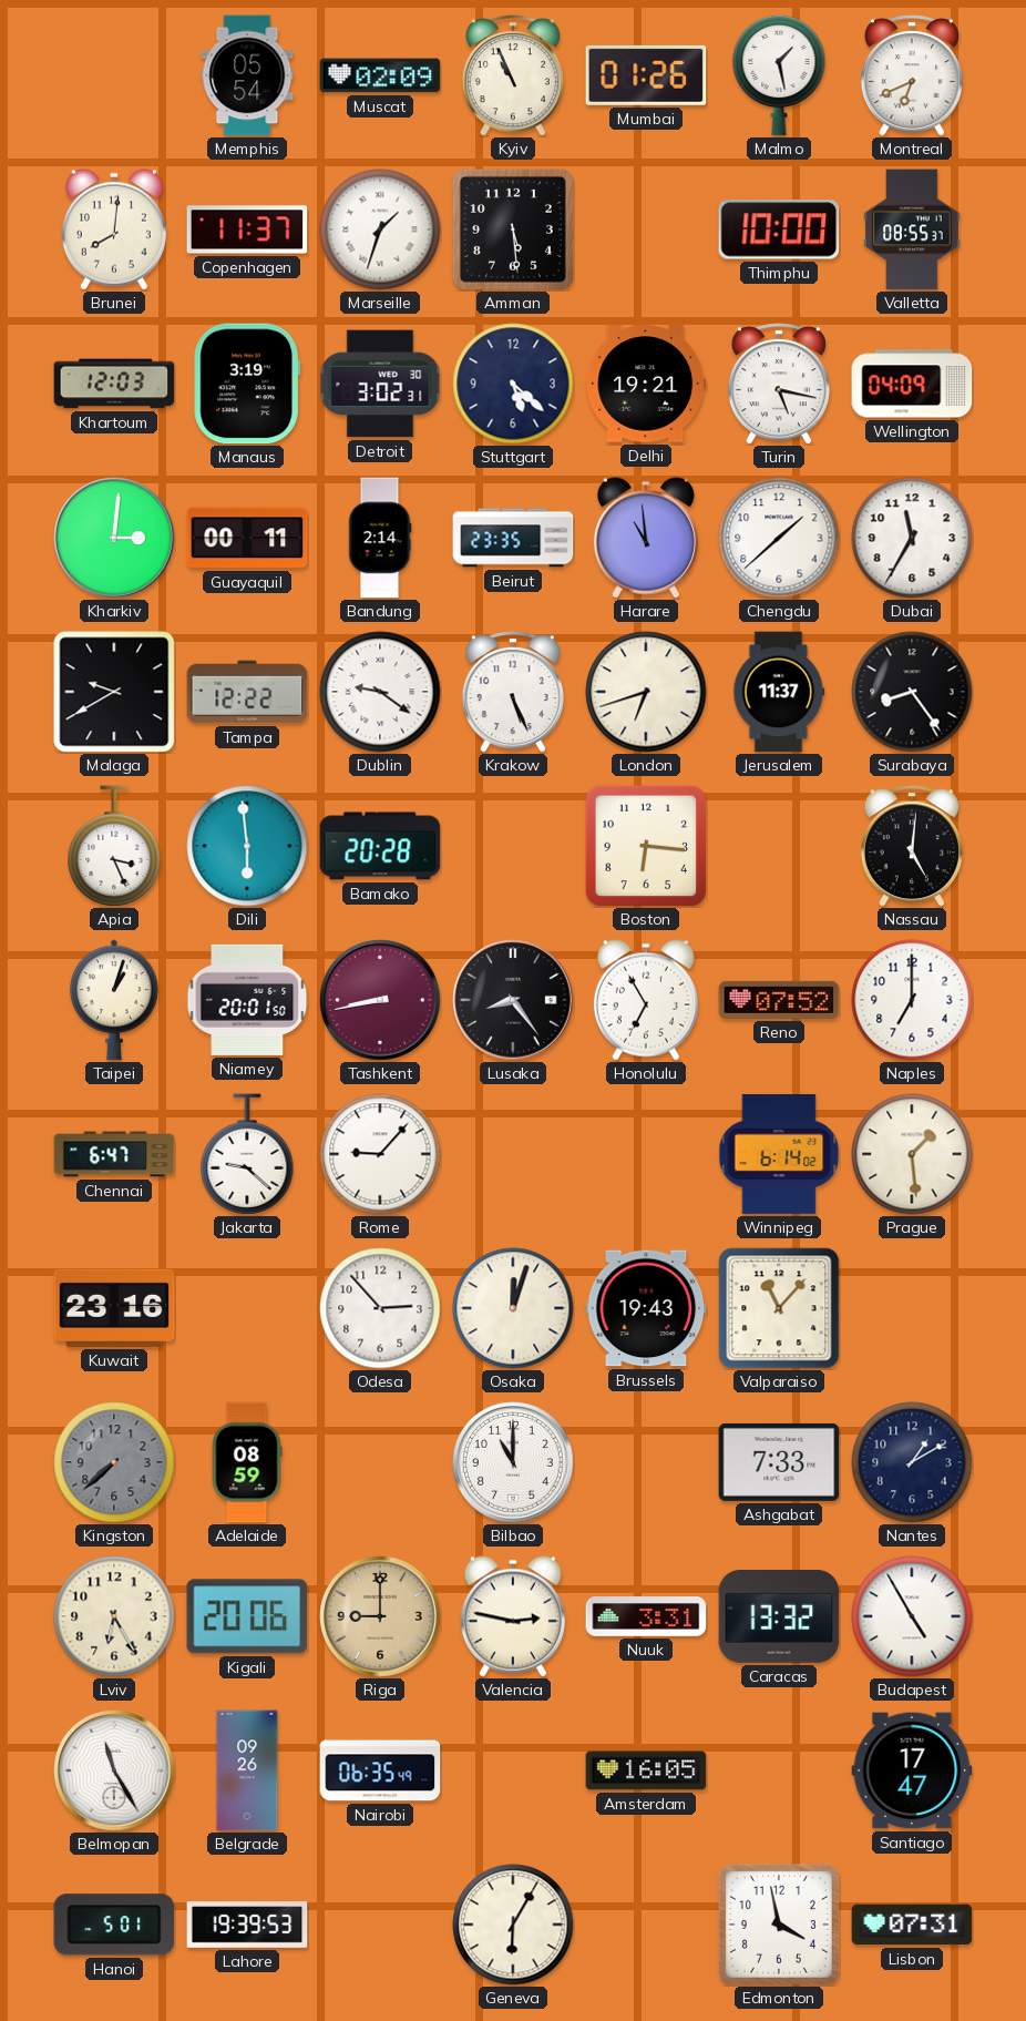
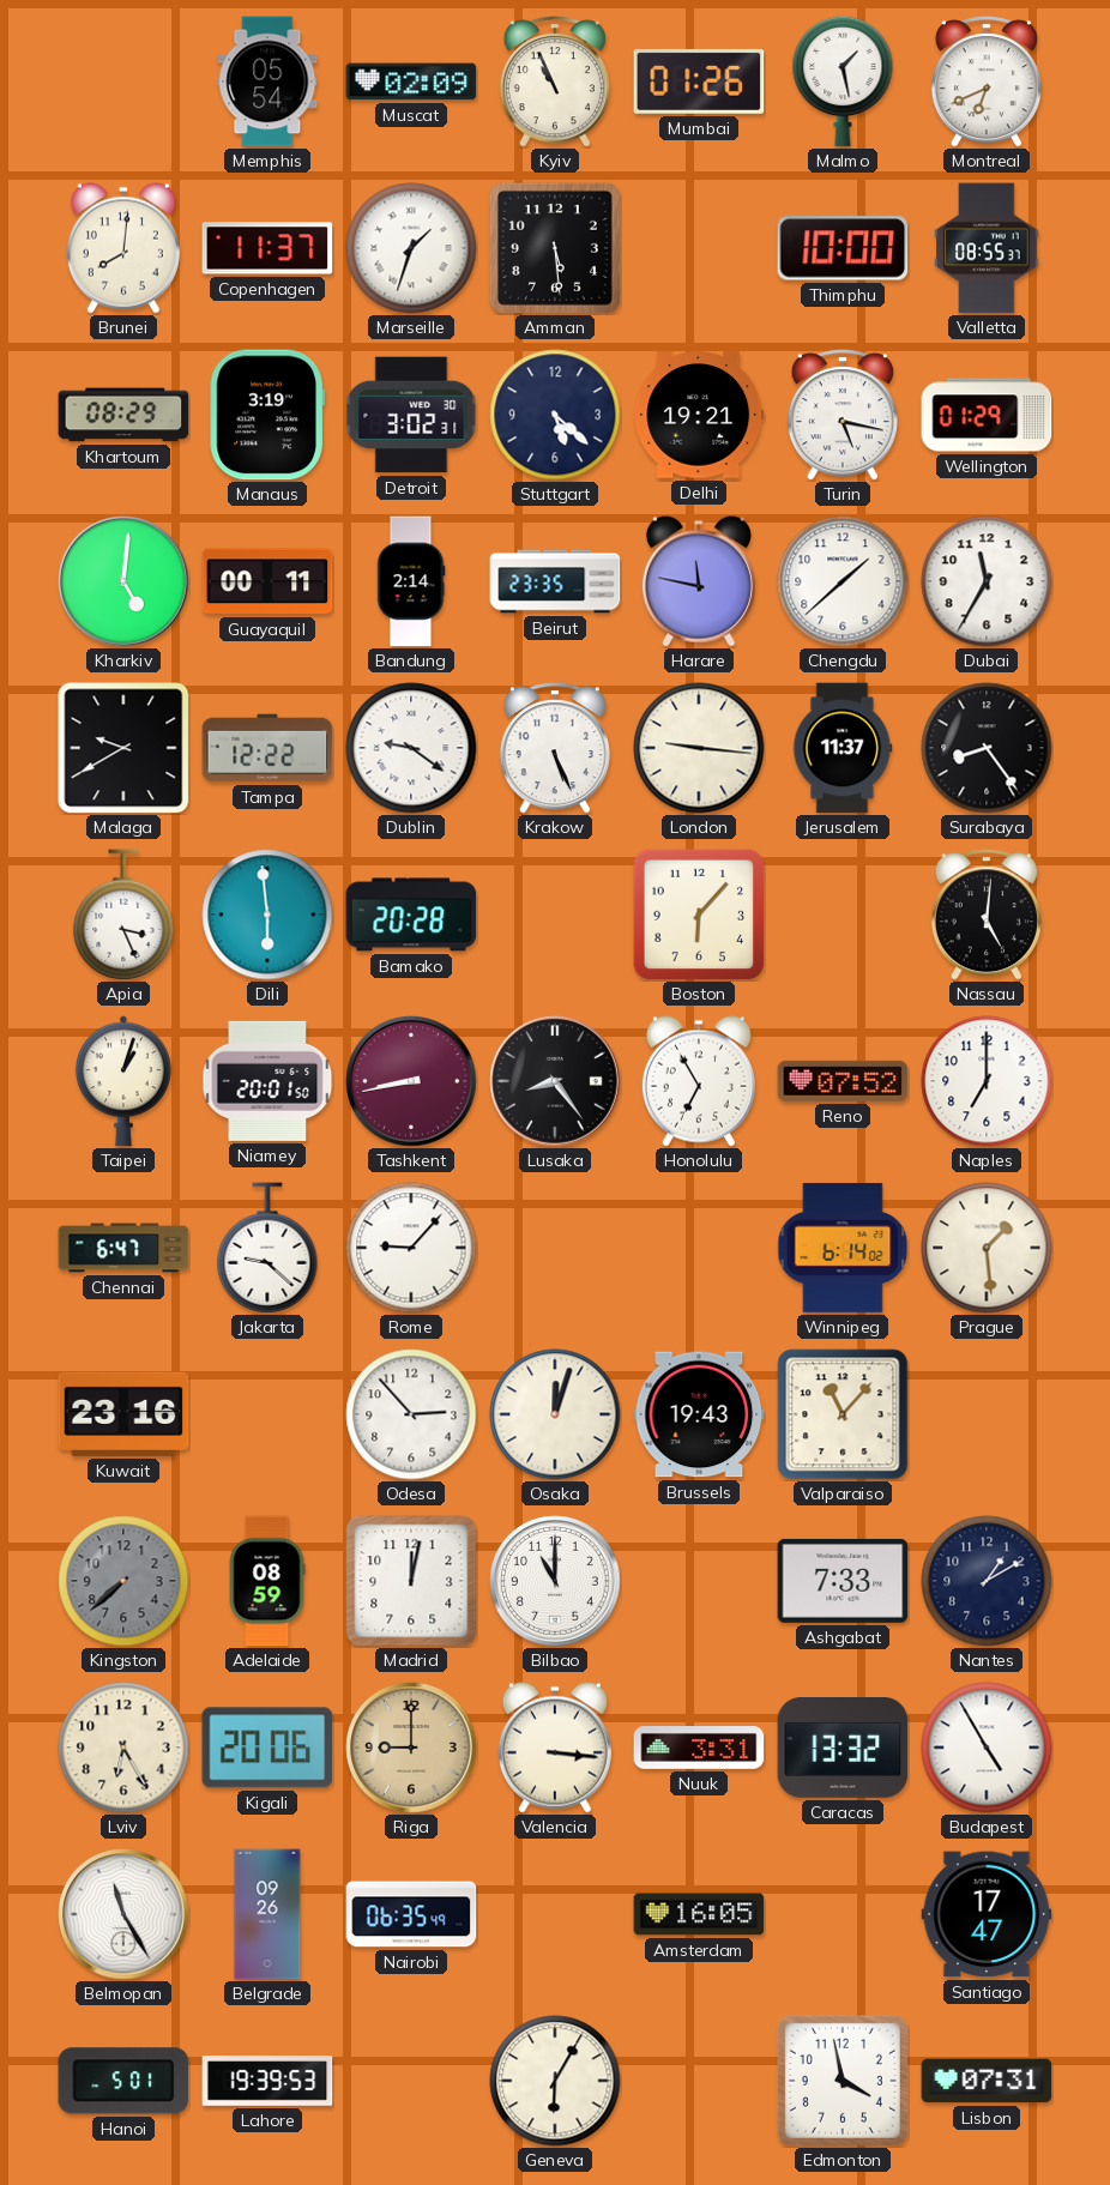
Khartoum: 12:03 -> 08:29
Wellington: 04:09 -> 01:29
Kharkiv: 3:01 -> 5:01
Harare: 10:59 -> 11:47
London: 6:42 -> 9:16
Boston: 6:16 -> 6:07
Madrid: none -> 12:02
Valencia: 2:47 -> 3:16
